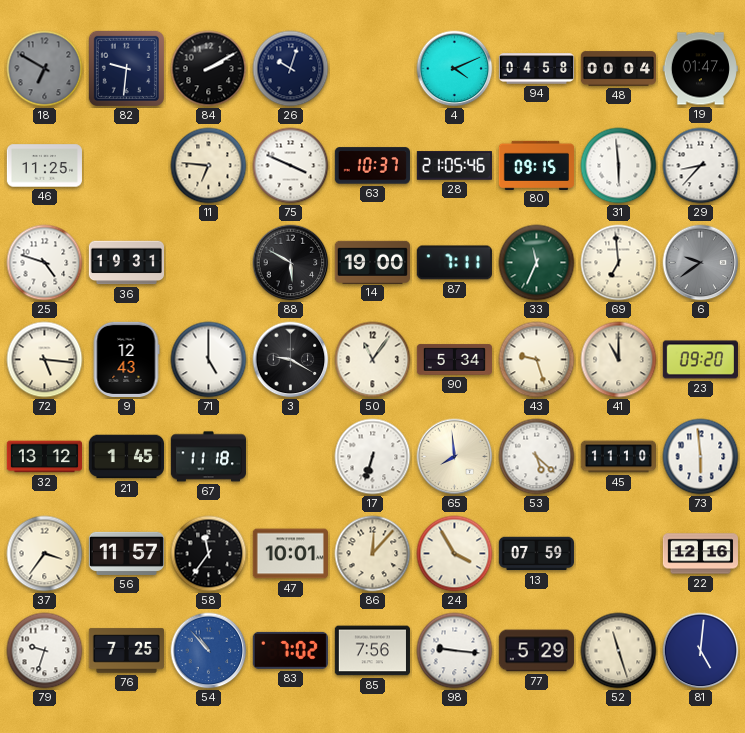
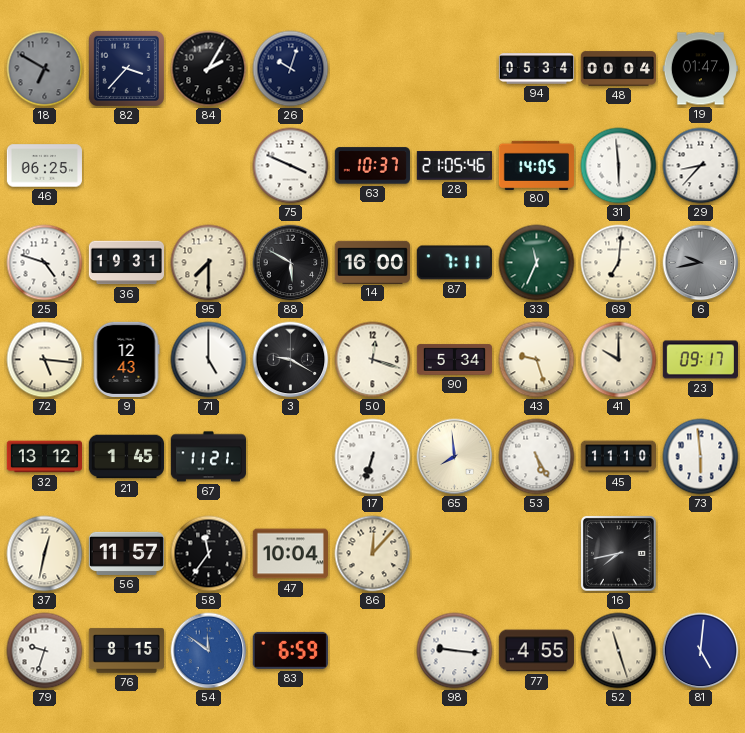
82: 9:31 -> 3:37
84: 2:10 -> 2:05
4: 4:11 -> none
94: 04:58 -> 05:34
46: 11:25 -> 06:25
11: 6:46 -> none
80: 09:15 -> 14:05
95: none -> 7:30
14: 19:00 -> 16:00
69: 6:59 -> 7:01
6: 9:39 -> 9:43
50: 11:06 -> 12:18
41: 11:00 -> 10:00
23: 09:20 -> 09:17
67: 11:18 -> 11:21
53: 5:22 -> 5:25
37: 3:36 -> 12:32
47: 10:01 -> 10:04
24: 3:55 -> none
13: 07:59 -> none
16: none -> 7:43
22: 12:16 -> none
76: 7:25 -> 8:15
54: 10:53 -> 11:51
83: 7:02 -> 6:59
85: 7:56 -> none
77: 5:29 -> 4:55
